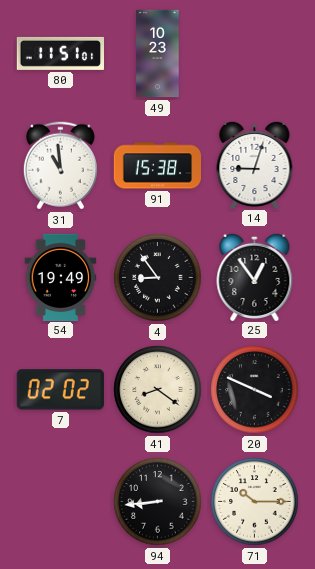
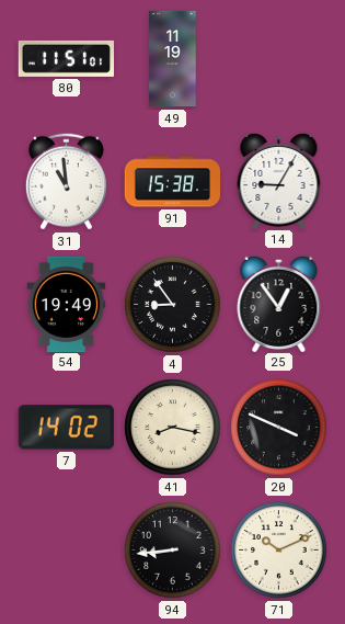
49: 10:23 -> 11:19
14: 9:03 -> 9:05
7: 02:02 -> 14:02
41: 8:21 -> 8:17
71: 10:15 -> 10:11
